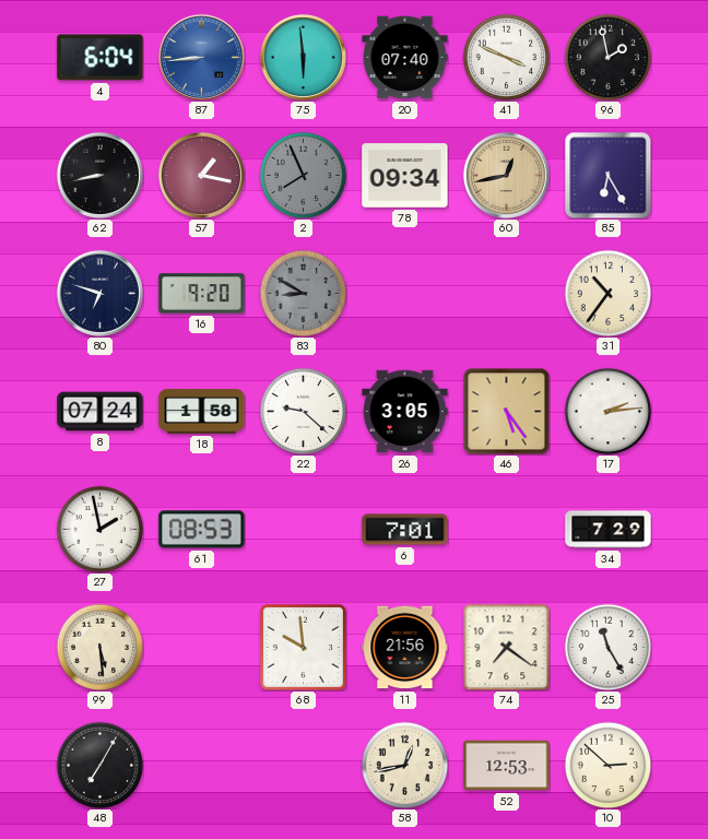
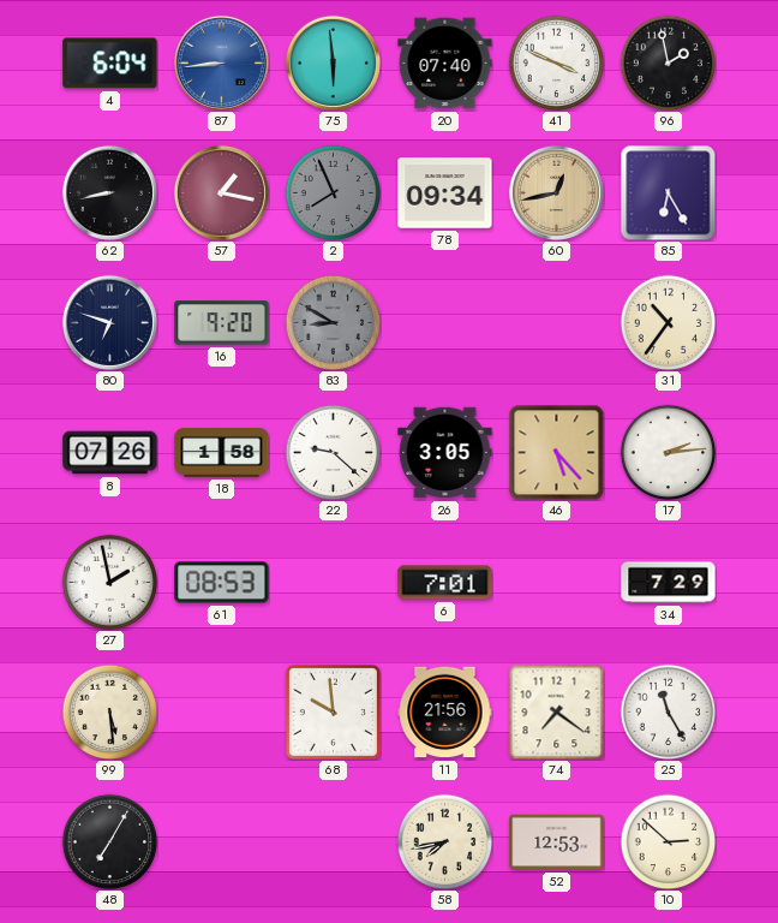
8: 07:24 -> 07:26
46: 5:24 -> 5:23
58: 12:43 -> 7:43
